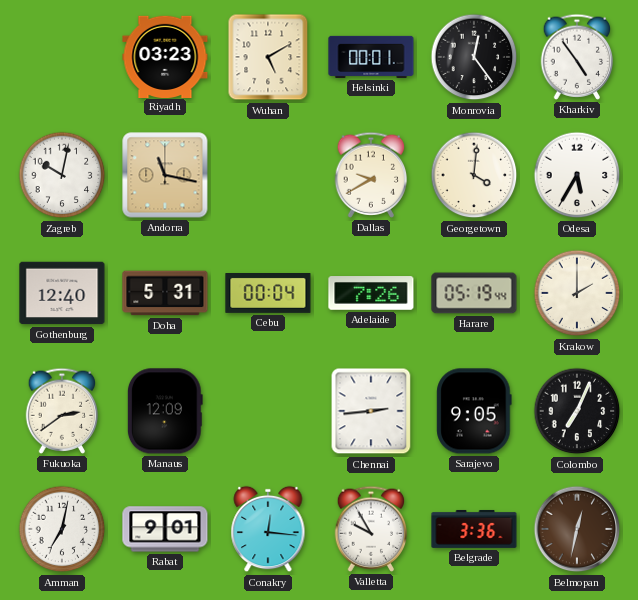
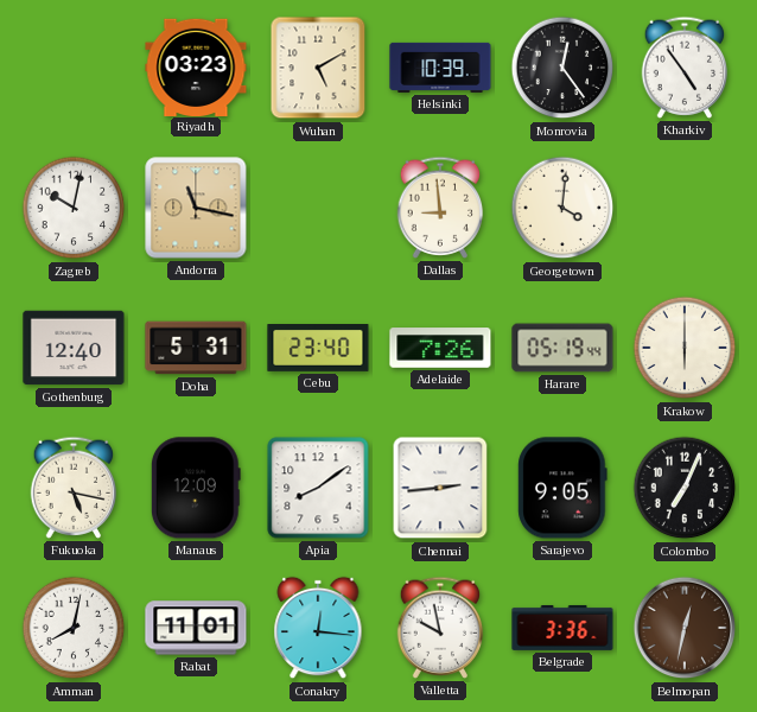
Helsinki: 00:01 -> 10:39
Dallas: 9:40 -> 8:59
Odesa: 5:35 -> none
Cebu: 00:04 -> 23:40
Krakow: 2:00 -> 6:00
Fukuoka: 2:39 -> 5:17
Apia: none -> 8:09
Amman: 7:02 -> 8:02
Rabat: 9:01 -> 11:01
Valletta: 9:55 -> 9:58
